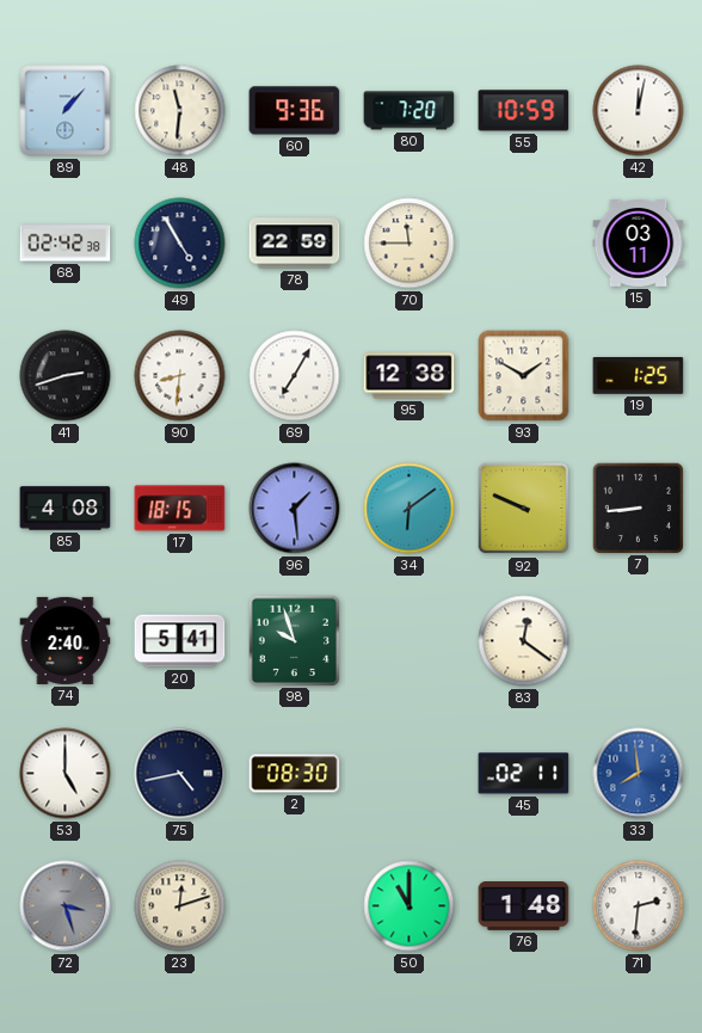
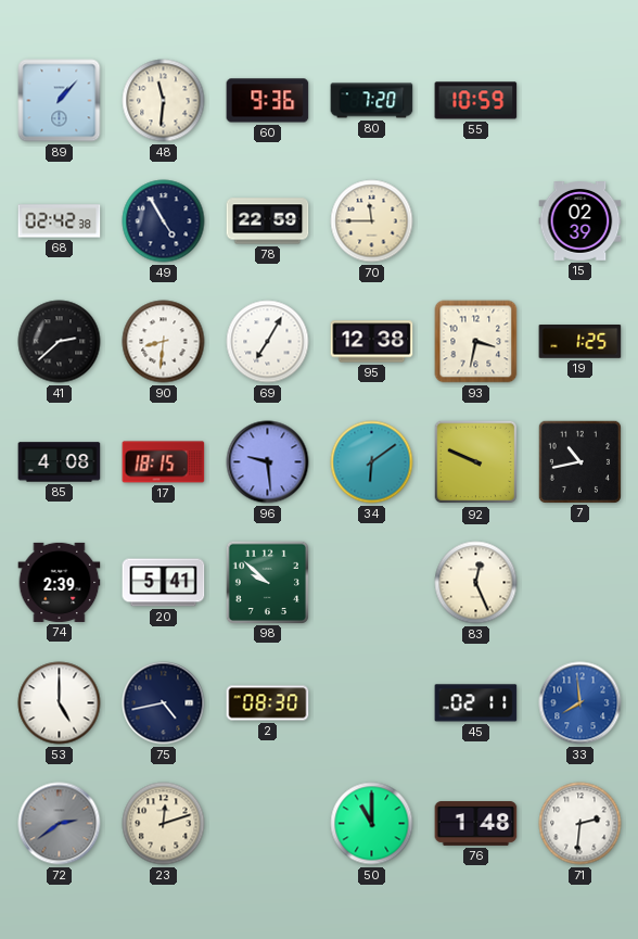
42: 12:02 -> none
15: 03:11 -> 02:39
41: 2:42 -> 2:38
93: 1:50 -> 3:32
96: 1:29 -> 9:29
7: 8:44 -> 10:43
74: 2:40 -> 2:39
98: 9:57 -> 9:52
83: 12:21 -> 12:26
72: 3:27 -> 2:39
